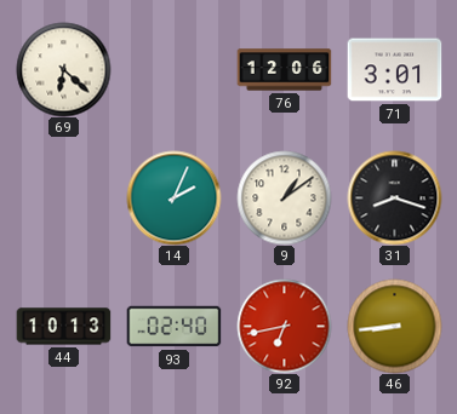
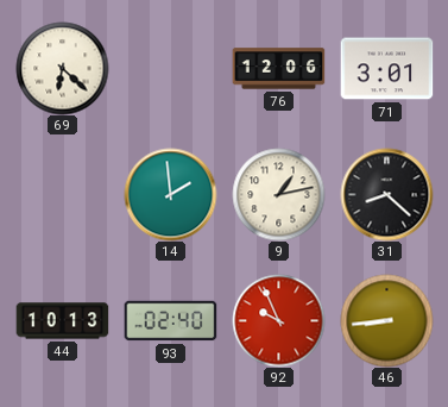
14: 2:04 -> 1:59
9: 1:09 -> 1:13
31: 8:18 -> 8:22
92: 6:43 -> 9:56
